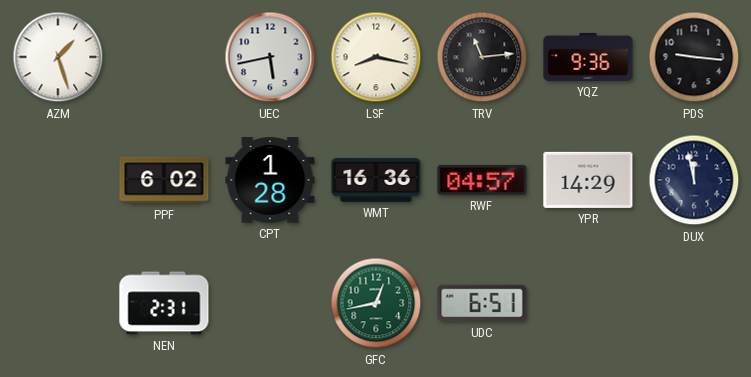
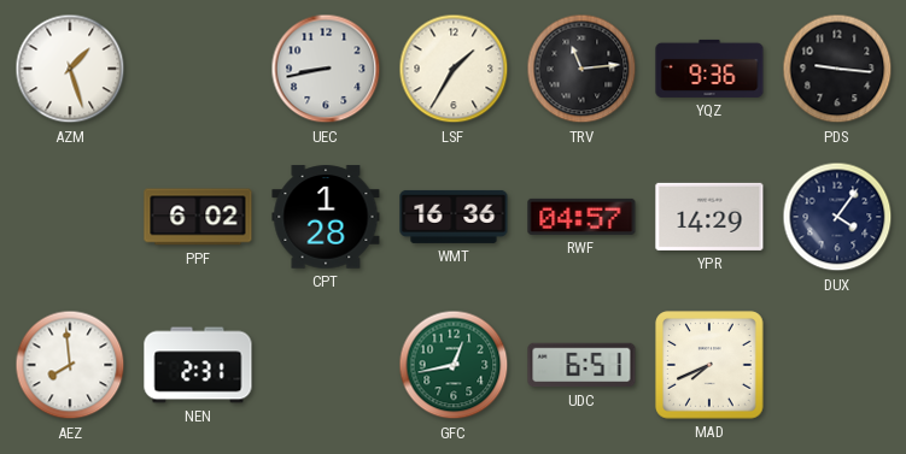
UEC: 5:43 -> 8:43
LSF: 8:17 -> 1:35
DUX: 11:58 -> 4:06
AEZ: none -> 7:59
MAD: none -> 7:41
